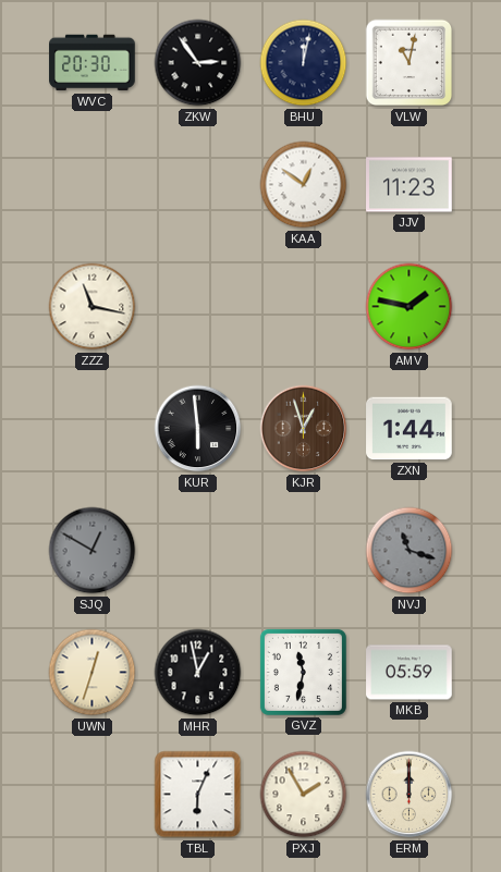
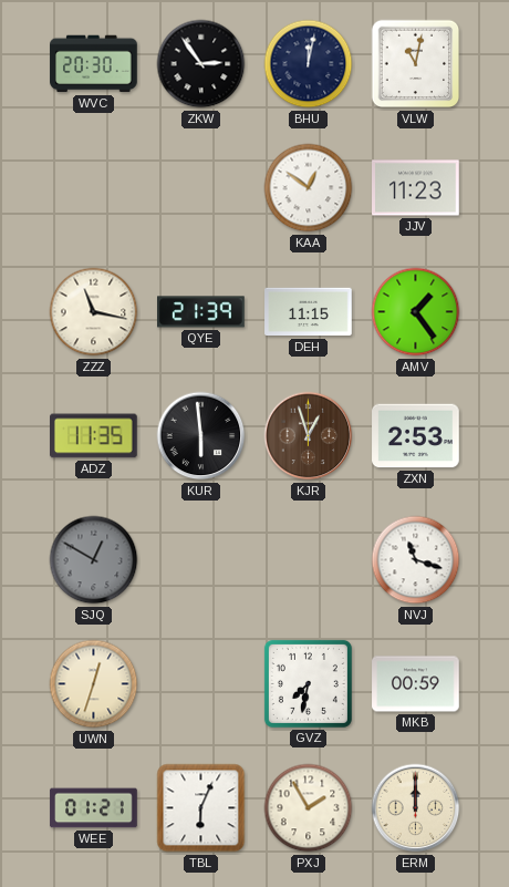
QYE: none -> 21:39
DEH: none -> 11:15
AMV: 1:47 -> 1:24
ADZ: none -> 11:35
ZXN: 1:44 -> 2:53
NVJ dial: grey -> white
MHR: 12:58 -> none
GVZ: 11:32 -> 7:32
MKB: 05:59 -> 00:59
WEE: none -> 01:21
